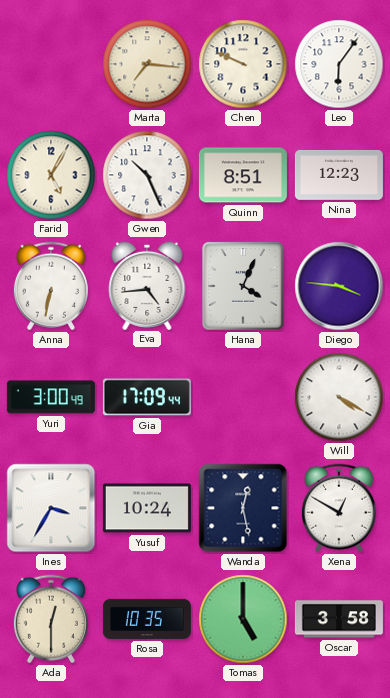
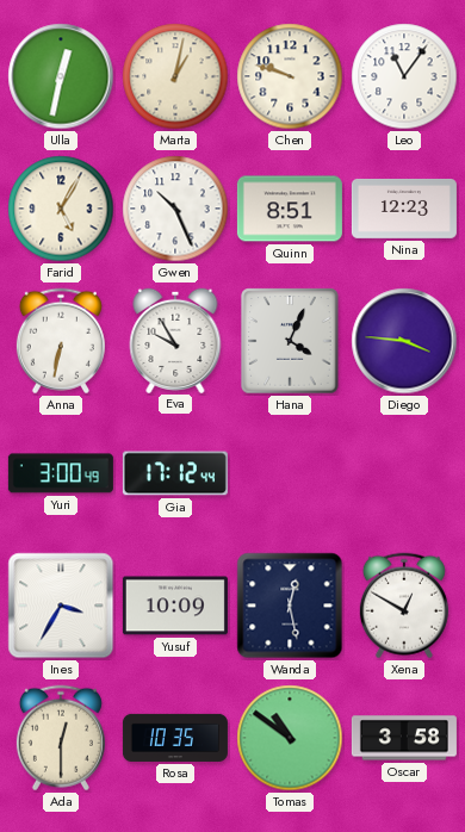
Ulla: none -> 12:32
Marta: 7:16 -> 1:02
Chen: 9:49 -> 9:48
Leo: 6:06 -> 11:06
Eva: 4:44 -> 9:55
Gia: 17:09 -> 17:12
Will: 4:20 -> none
Yusuf: 10:24 -> 10:09
Tomas: 5:00 -> 10:51
